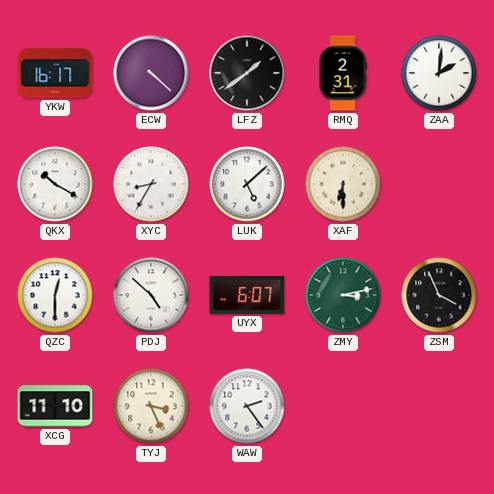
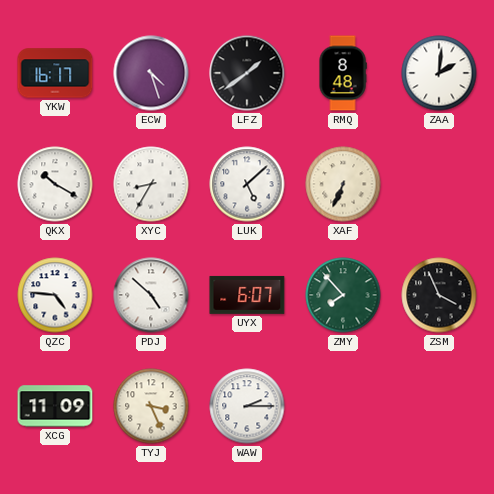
ECW: 4:22 -> 4:27
RMQ: 2:31 -> 8:48
XAF: 6:30 -> 6:34
QZC: 12:30 -> 4:46
ZMY: 3:13 -> 7:53
XCG: 11:10 -> 11:09
WAW: 2:24 -> 2:15
